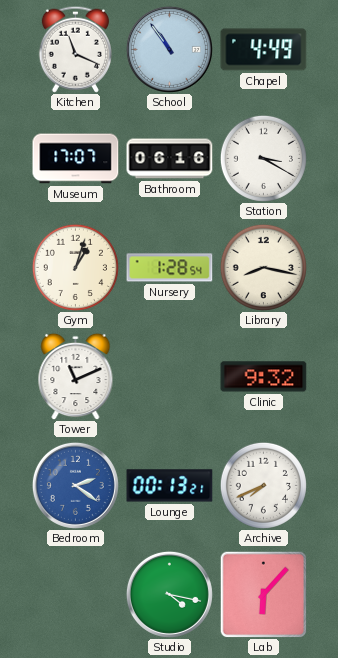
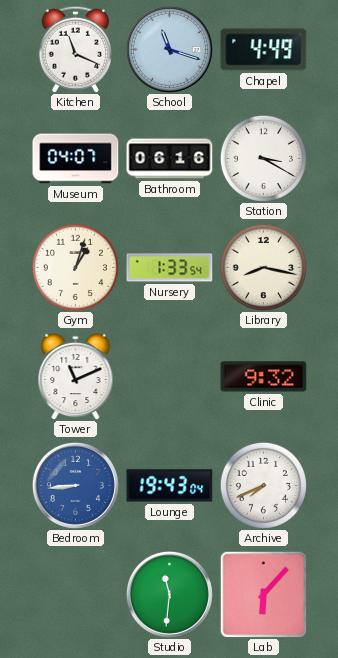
School: 10:54 -> 11:18
Museum: 17:07 -> 04:07
Nursery: 1:28 -> 1:33
Bedroom: 2:21 -> 8:44
Lounge: 00:13 -> 19:43
Studio: 4:17 -> 11:31
